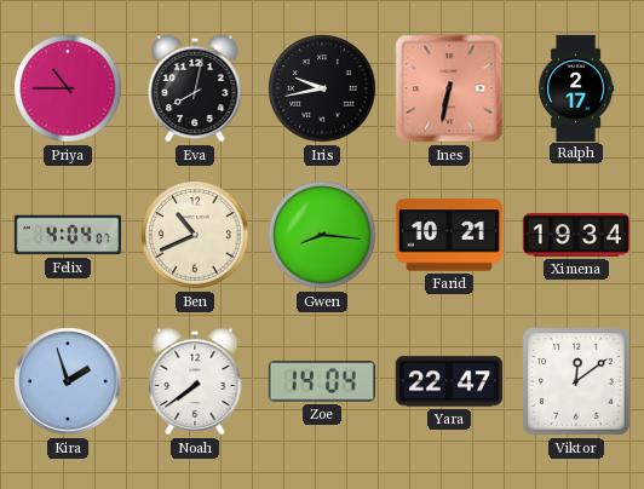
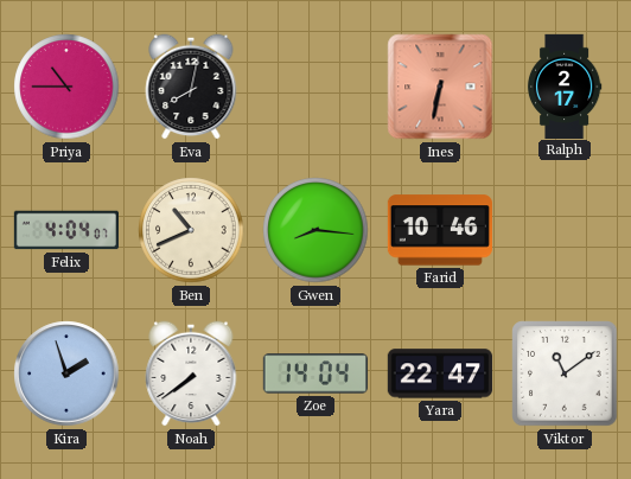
Iris: 9:43 -> none
Farid: 10:21 -> 10:46
Ximena: 19:34 -> none
Viktor: 12:09 -> 11:09
